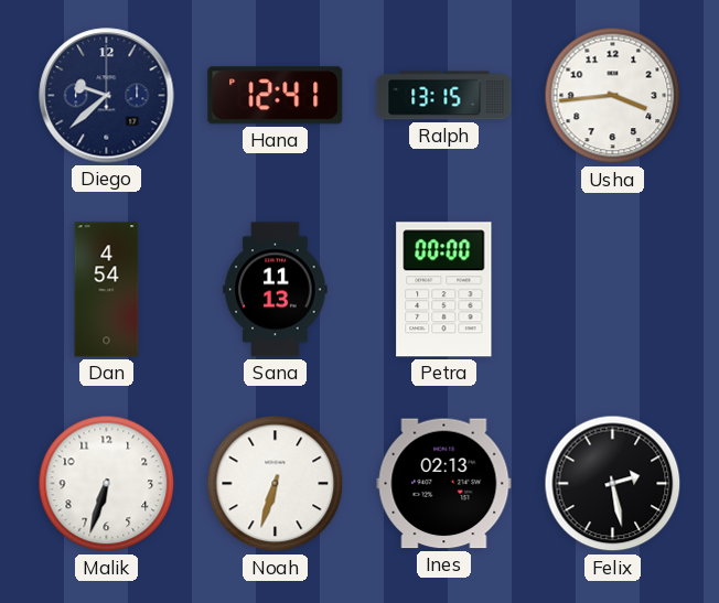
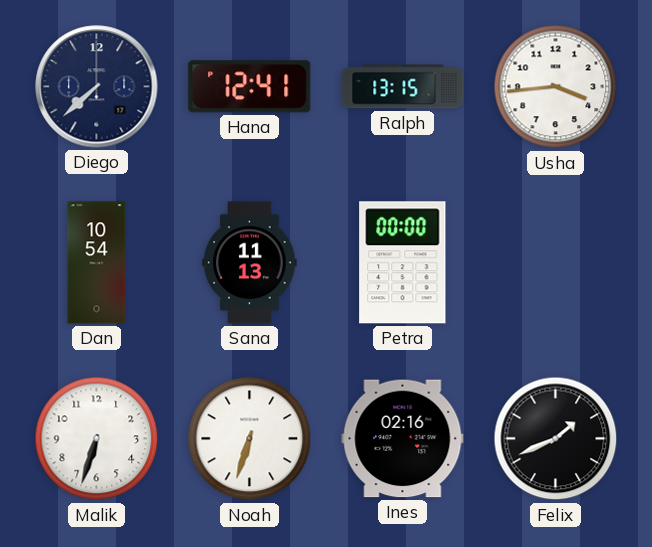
Diego: 9:38 -> 7:38
Dan: 4:54 -> 10:54
Ines: 02:13 -> 02:16
Felix: 2:28 -> 1:41
